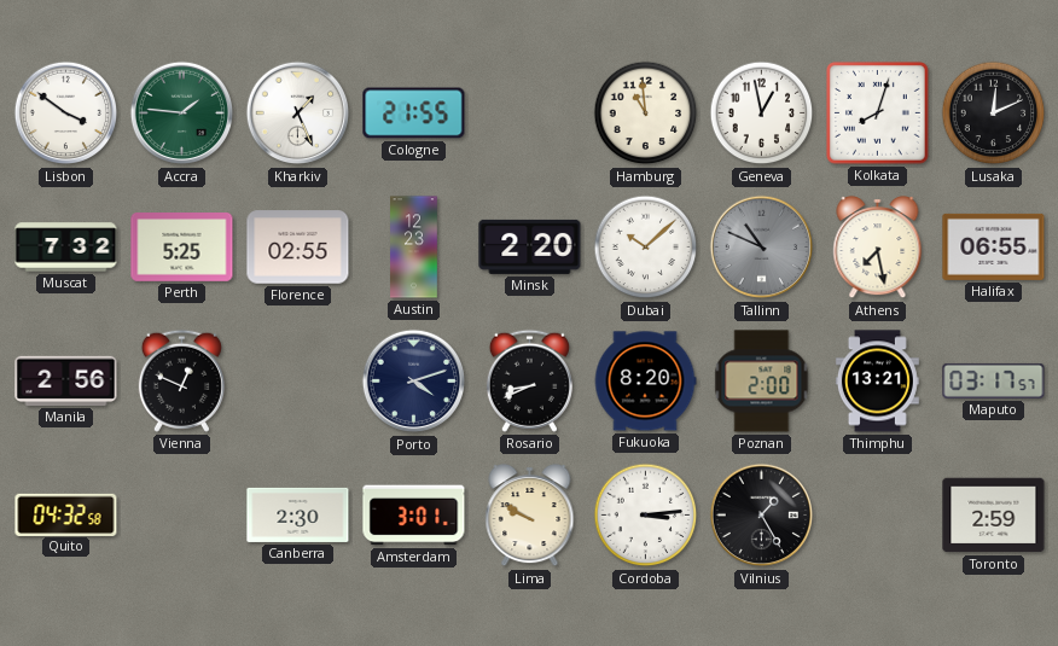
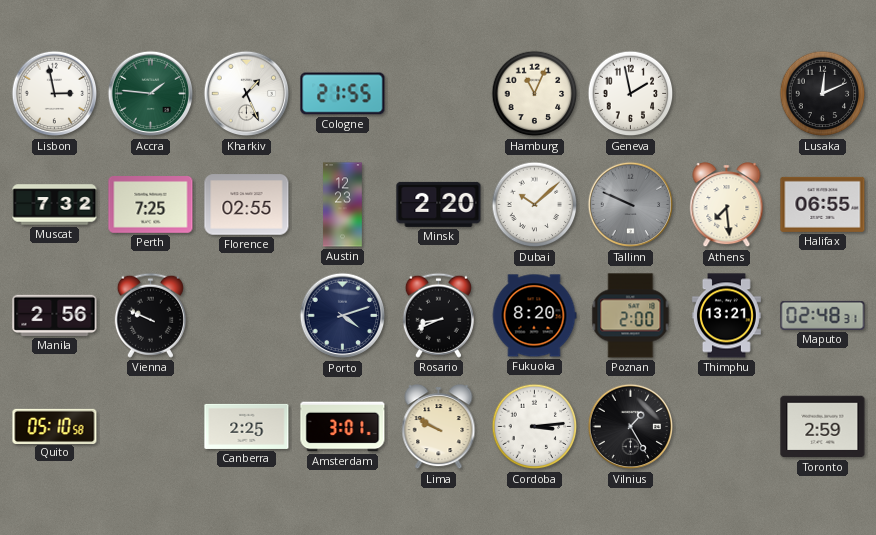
Lisbon: 3:51 -> 2:58
Hamburg: 10:59 -> 11:04
Geneva: 12:58 -> 1:58
Kolkata: 8:03 -> none
Perth: 5:25 -> 7:25
Tallinn: 10:49 -> 9:49
Athens: 7:28 -> 7:29
Vienna: 12:49 -> 9:49
Maputo: 03:17 -> 02:48
Quito: 04:32 -> 05:10
Canberra: 2:30 -> 2:25
